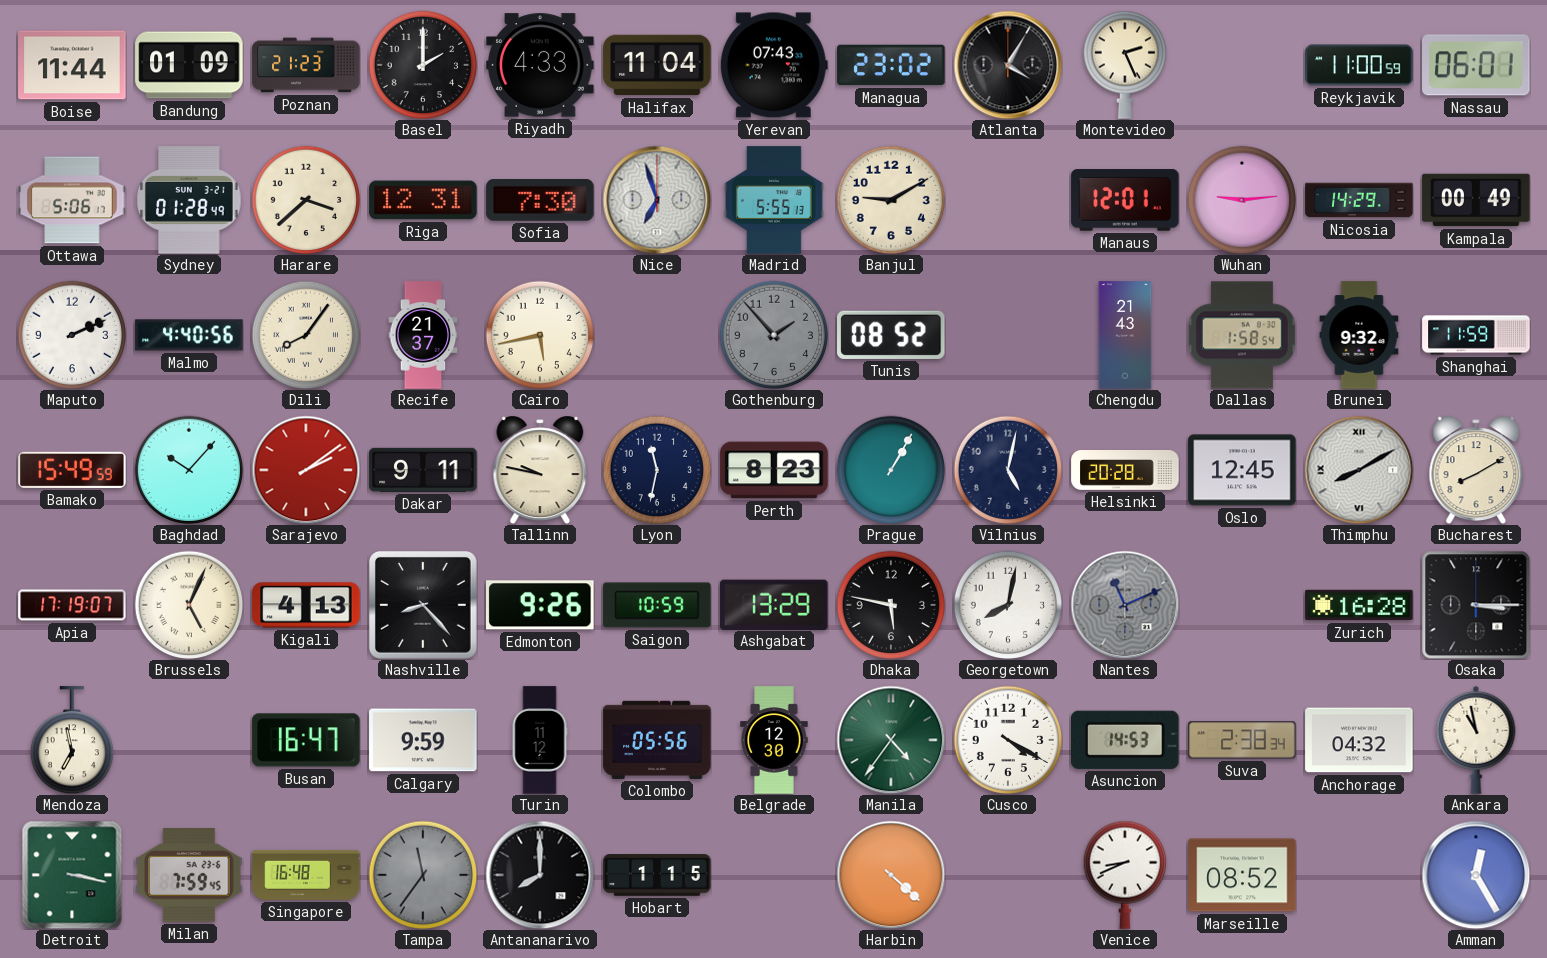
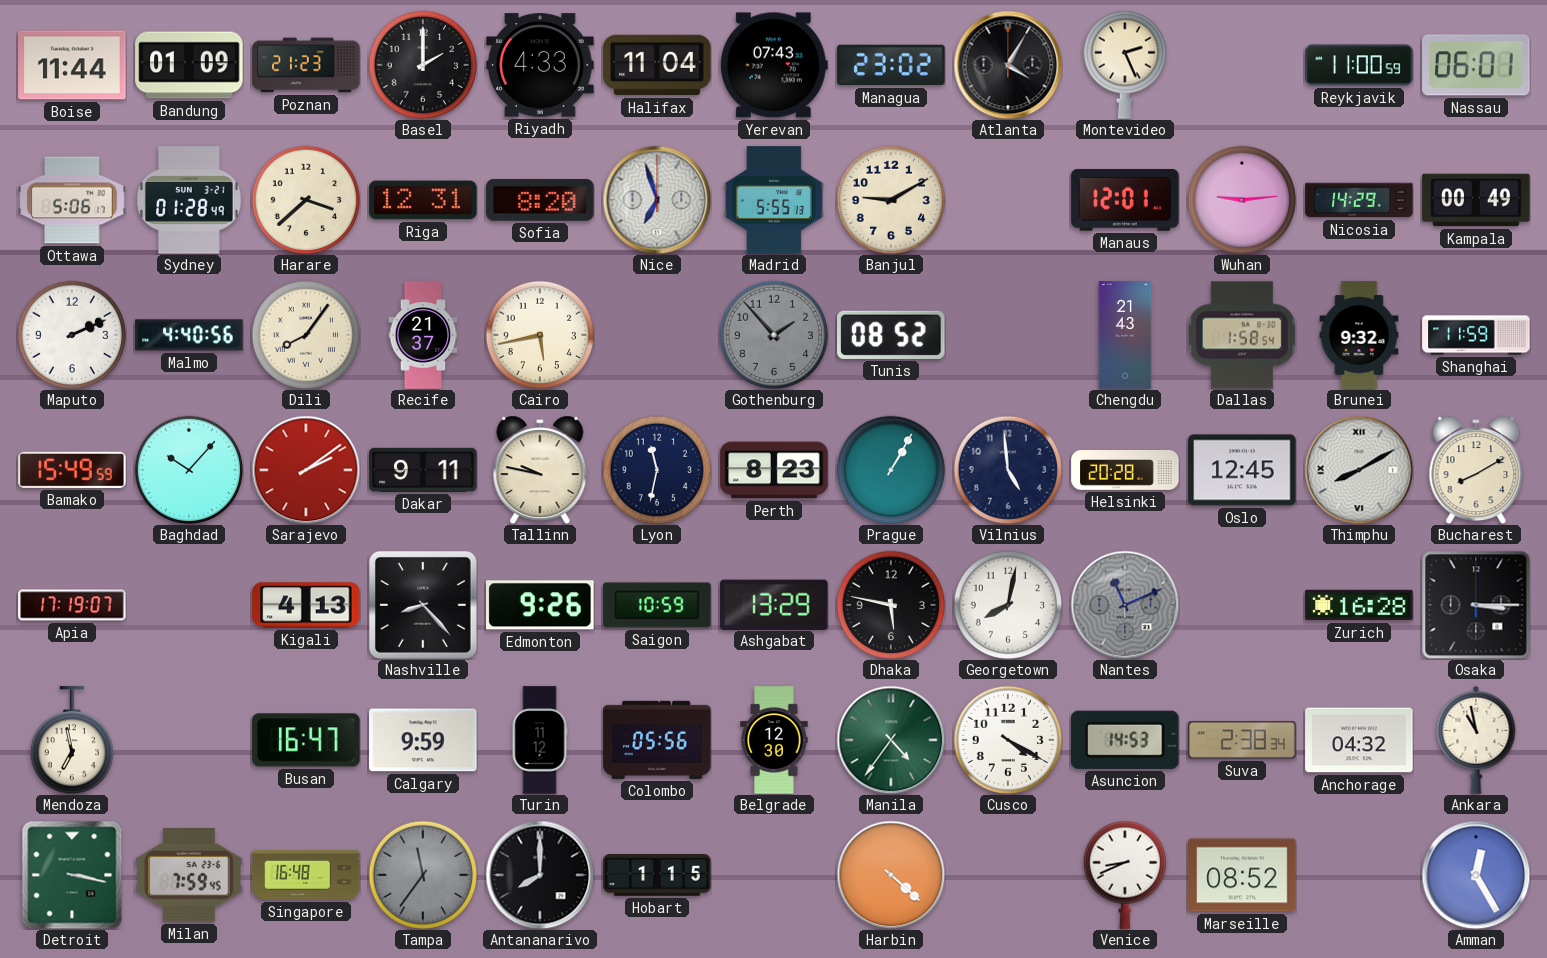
Sofia: 7:30 -> 8:20
Vilnius: 5:02 -> 4:59
Brussels: 5:04 -> none
